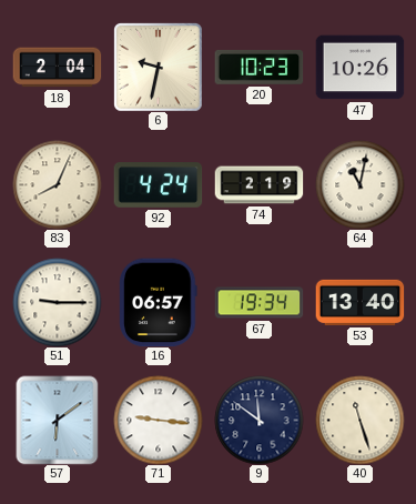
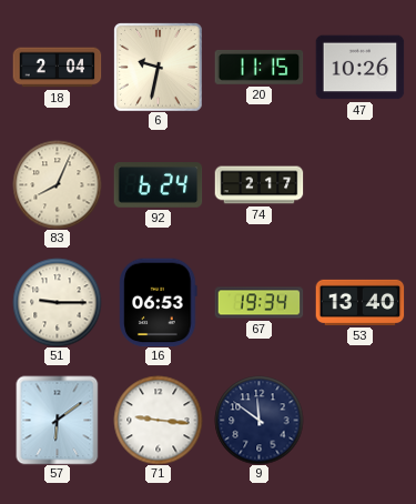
20: 10:23 -> 11:15
92: 4:24 -> 6:24
74: 2:19 -> 2:17
64: 11:02 -> none
16: 06:57 -> 06:53
40: 11:27 -> none
